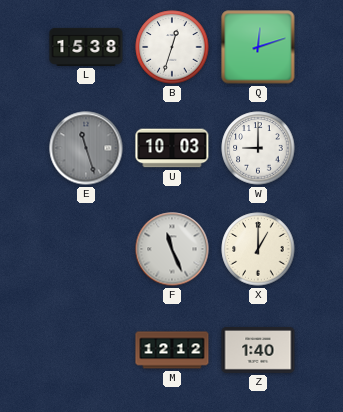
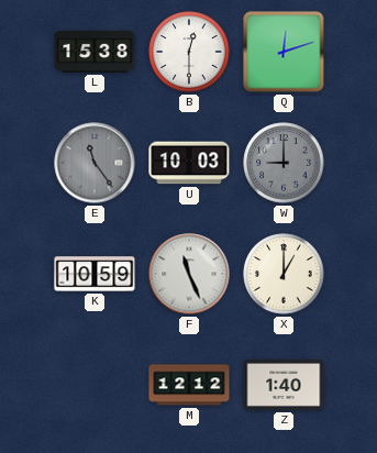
B: 12:33 -> 12:30
E: 11:27 -> 11:24
W dial: white -> grey
K: none -> 10:59
